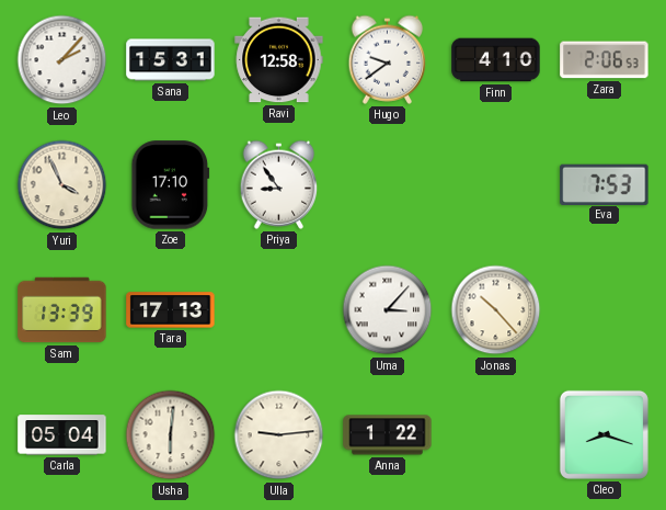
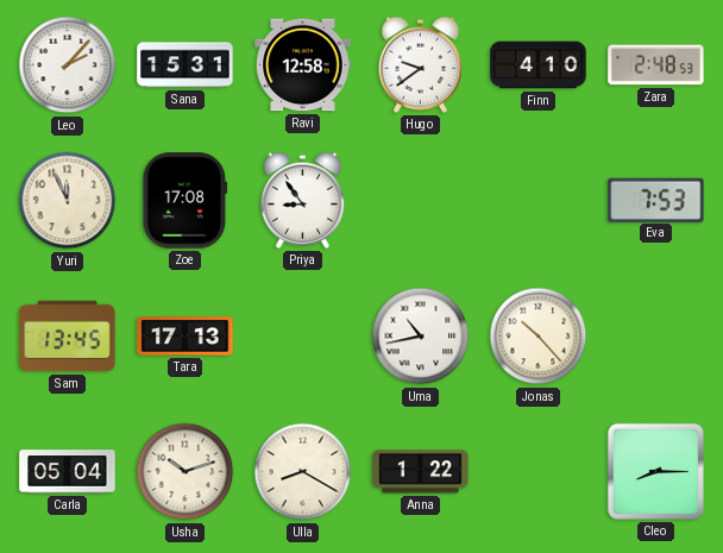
Zara: 2:06 -> 2:48
Yuri: 3:56 -> 11:56
Zoe: 17:10 -> 17:08
Sam: 13:39 -> 13:45
Uma: 3:07 -> 10:43
Usha: 6:01 -> 10:12
Ulla: 9:14 -> 8:20
Cleo: 8:18 -> 8:15
